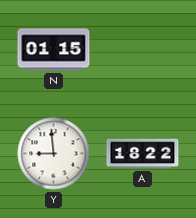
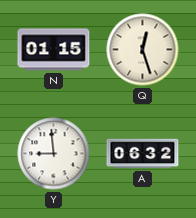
Q: none -> 12:27
A: 18:22 -> 06:32
